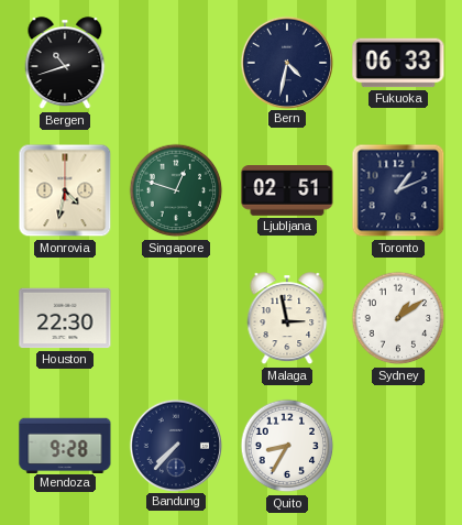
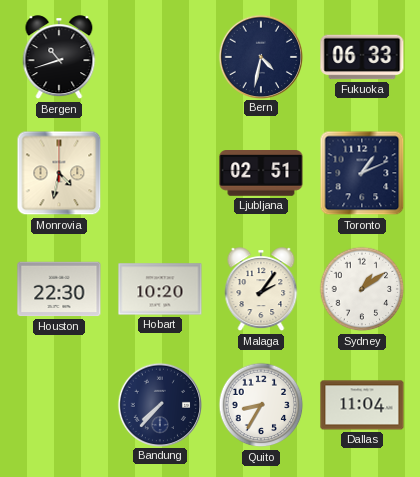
Singapore: 12:48 -> none
Hobart: none -> 10:20
Malaga: 2:58 -> 2:06
Mendoza: 9:28 -> none
Dallas: none -> 11:04
